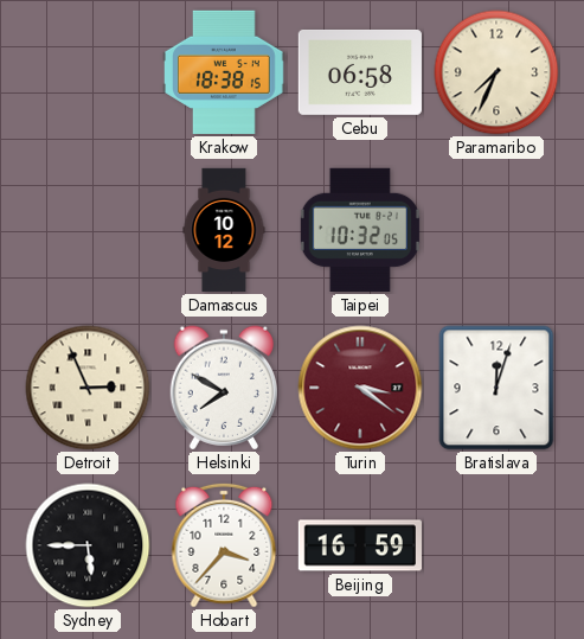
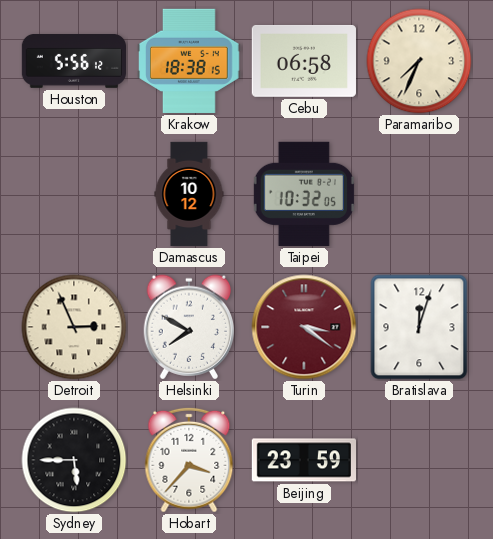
Houston: none -> 5:56
Beijing: 16:59 -> 23:59
